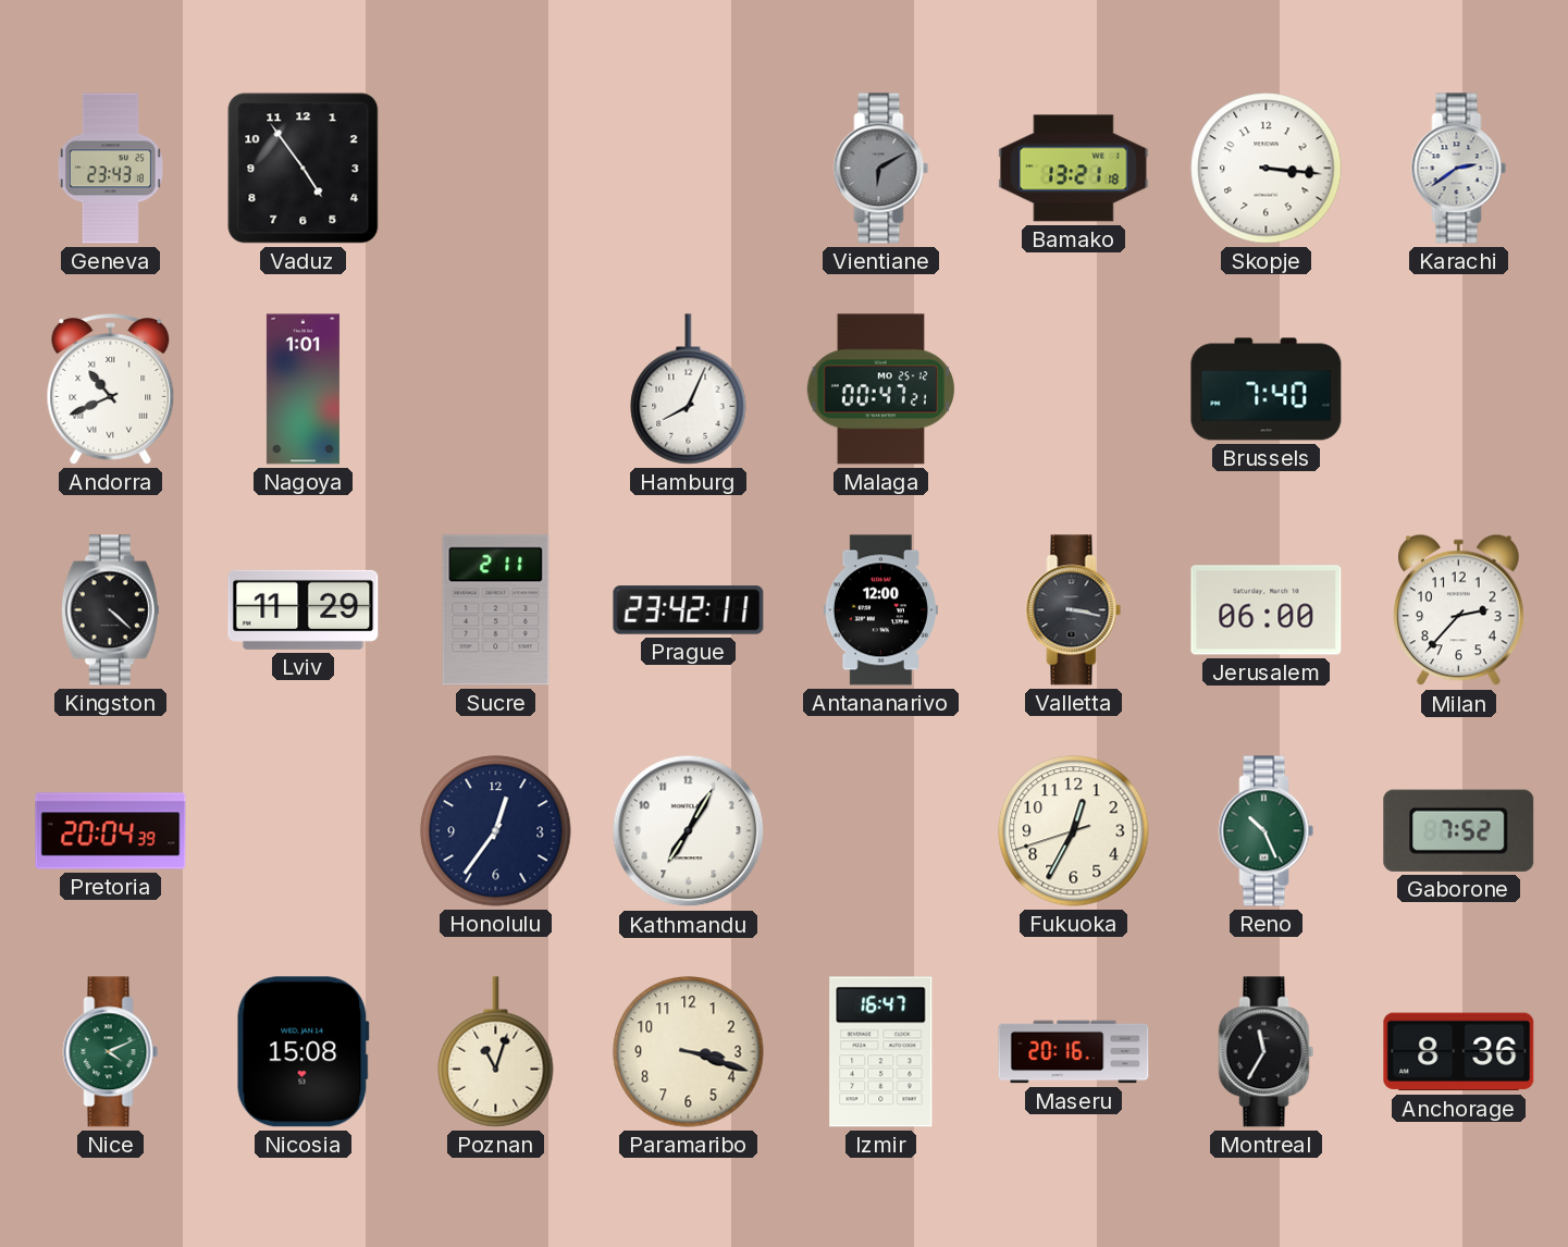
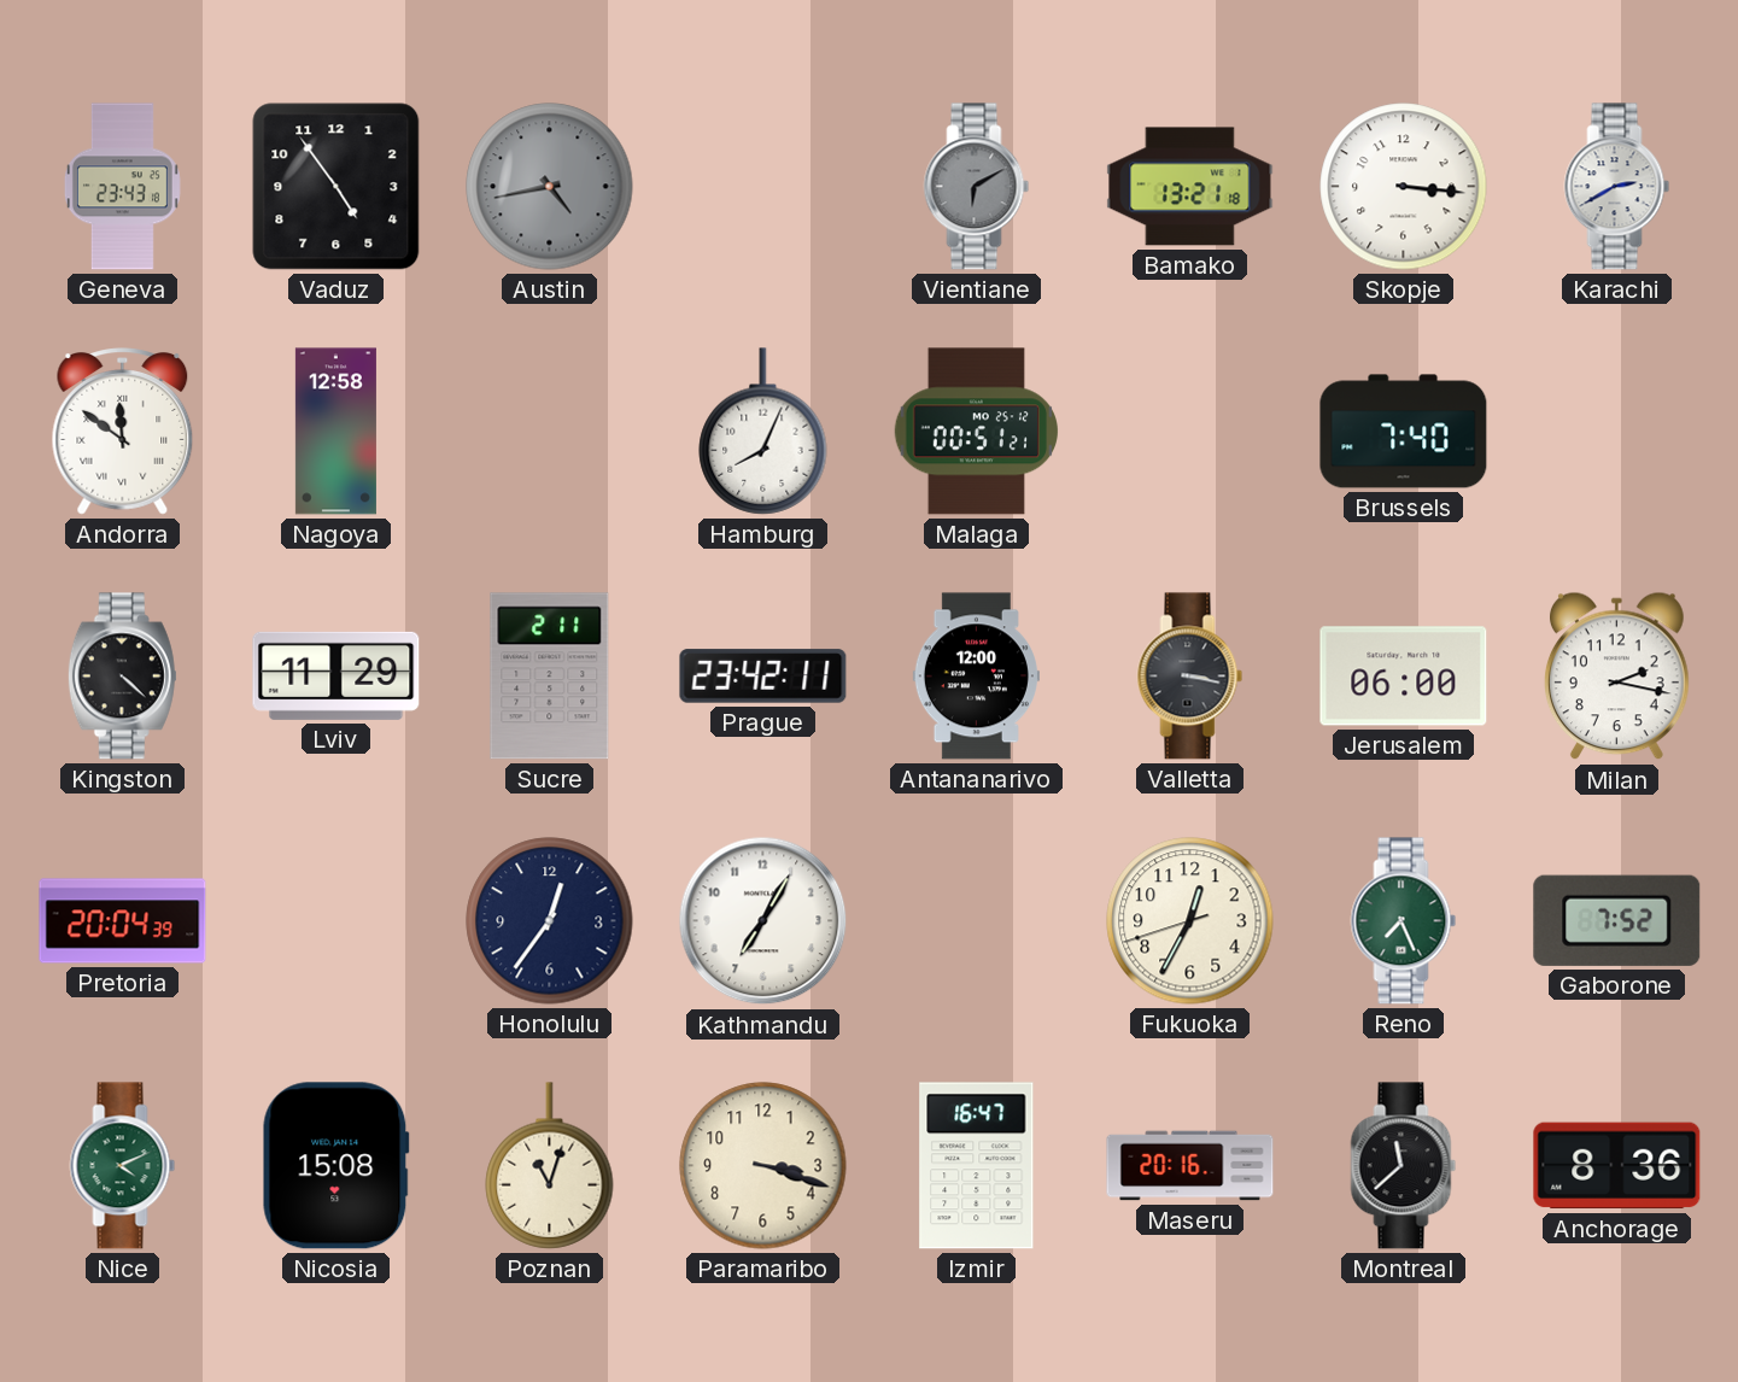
Austin: none -> 4:43
Karachi: 2:39 -> 2:40
Andorra: 10:41 -> 11:51
Nagoya: 1:01 -> 12:58
Malaga: 00:47 -> 00:51
Milan: 2:37 -> 2:17
Reno: 10:26 -> 7:26
Montreal: 11:35 -> 11:38
